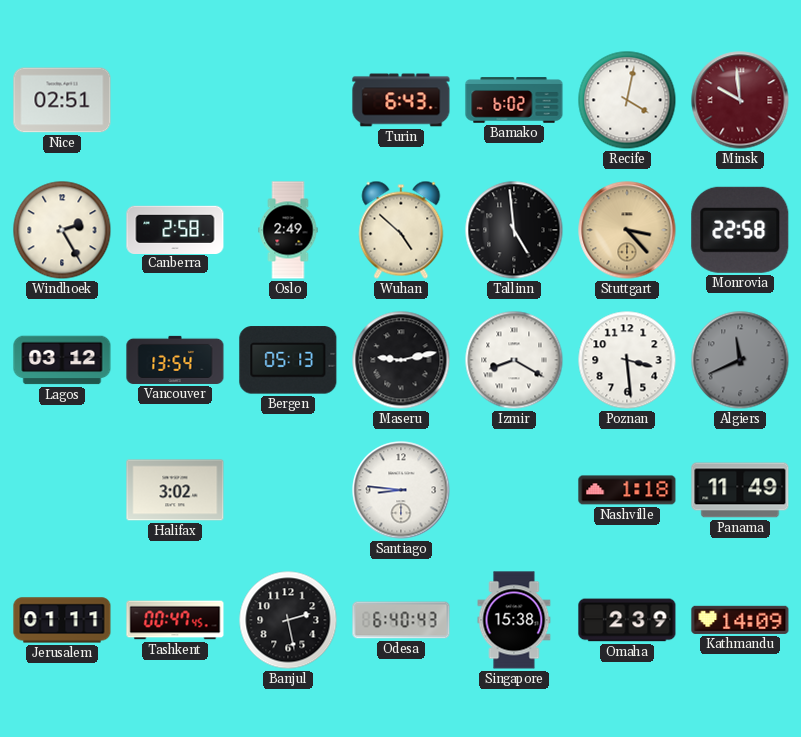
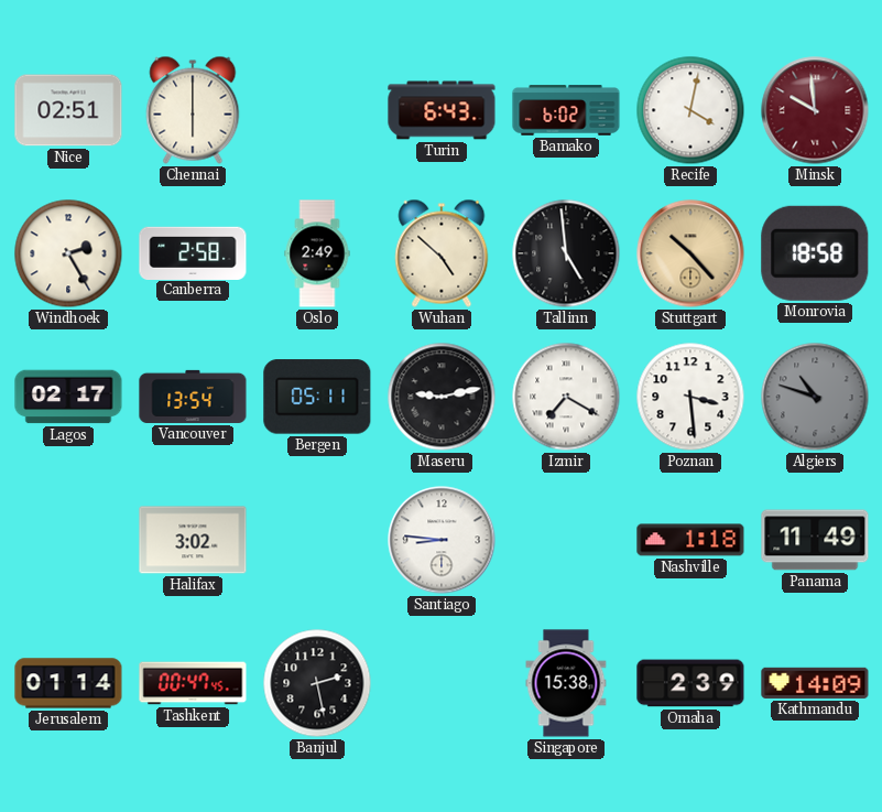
Chennai: none -> 6:00
Stuttgart: 3:23 -> 10:23
Monrovia: 22:58 -> 18:58
Lagos: 03:12 -> 02:17
Bergen: 05:13 -> 05:11
Izmir: 8:20 -> 7:20
Algiers: 11:41 -> 10:48
Jerusalem: 01:11 -> 01:14
Odesa: 6:40 -> none
